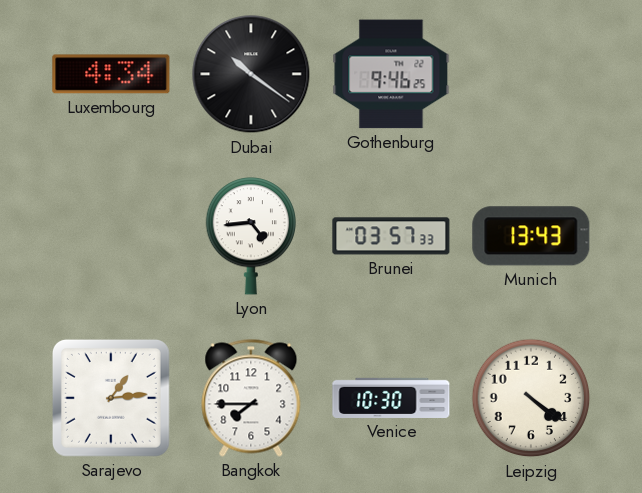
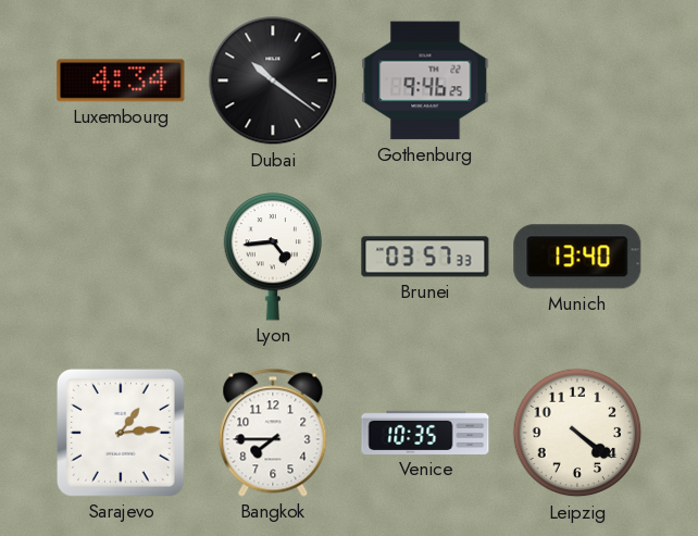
Munich: 13:43 -> 13:40
Venice: 10:30 -> 10:35
